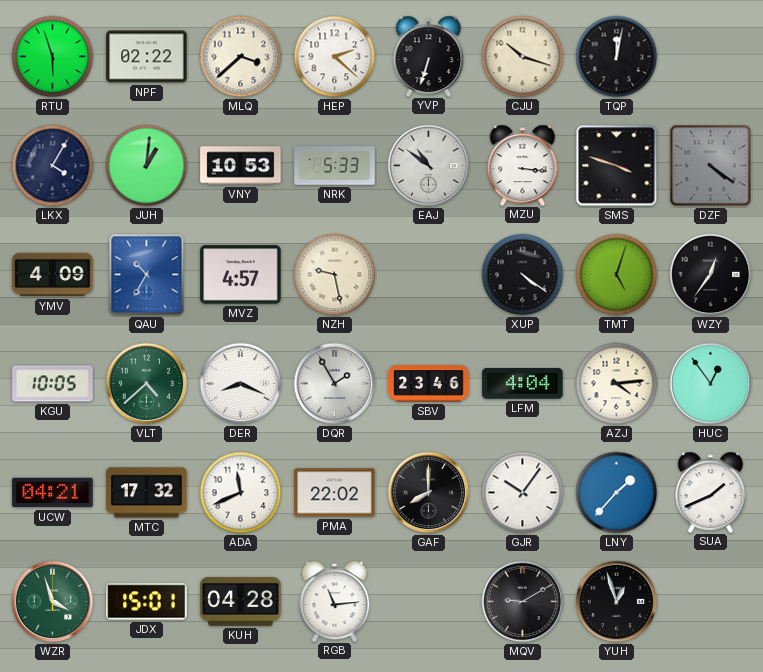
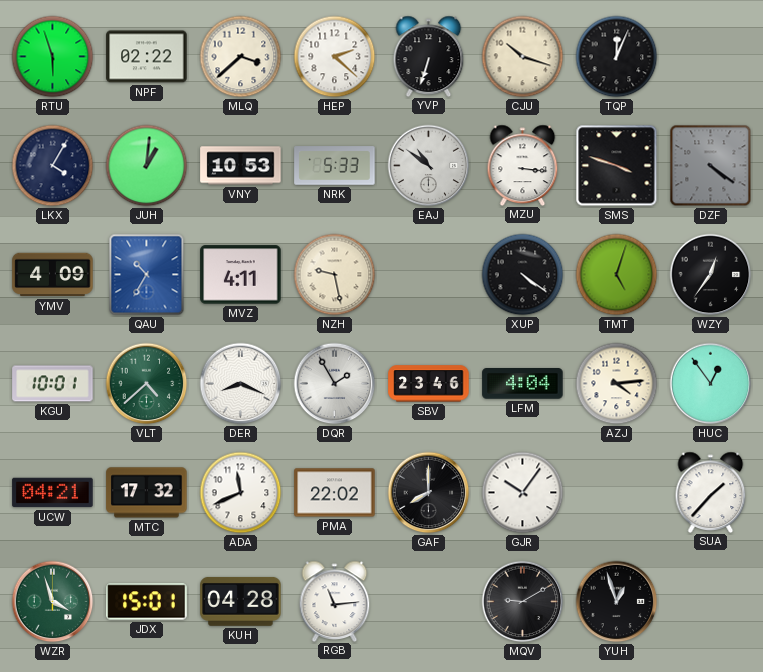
TQP: 12:02 -> 12:04
MVZ: 4:57 -> 4:11
KGU: 10:05 -> 10:01
LNY: 1:37 -> none
SUA: 1:41 -> 1:37
